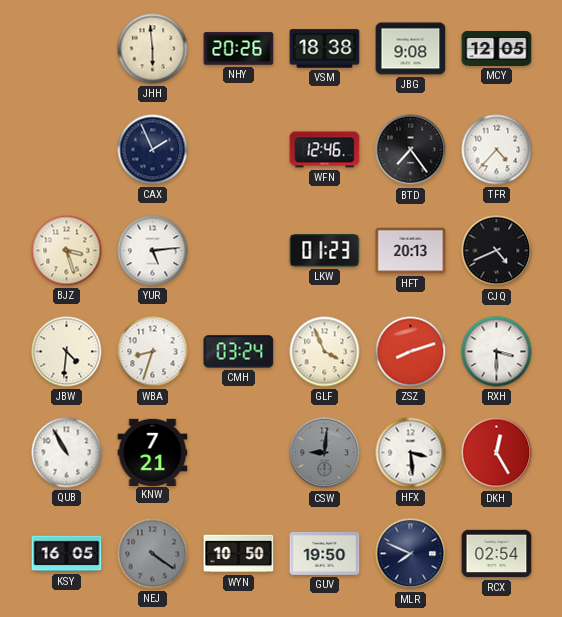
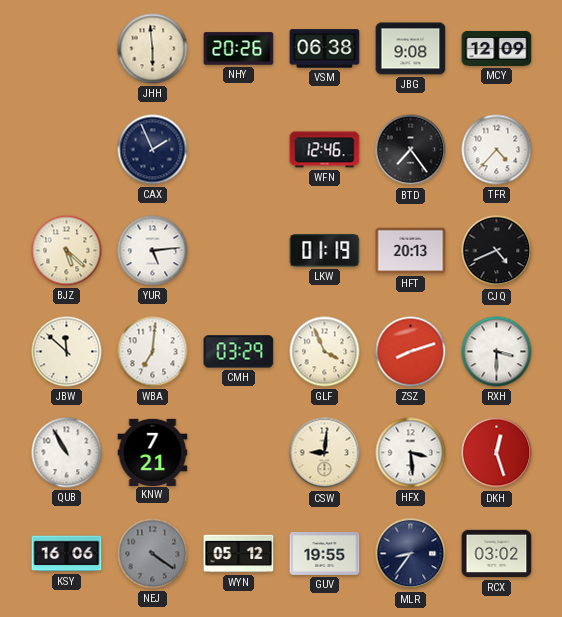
VSM: 18:38 -> 06:38
MCY: 12:05 -> 12:09
BJZ: 3:27 -> 5:22
LKW: 01:23 -> 01:19
JBW: 4:31 -> 11:52
WBA: 8:33 -> 7:01
CMH: 03:24 -> 03:29
CSW dial: grey -> cream
DKH: 12:25 -> 12:27
KSY: 16:05 -> 16:06
WYN: 10:50 -> 05:12
GUV: 19:50 -> 19:55
MLR: 7:49 -> 8:36
RCX: 02:54 -> 03:02
